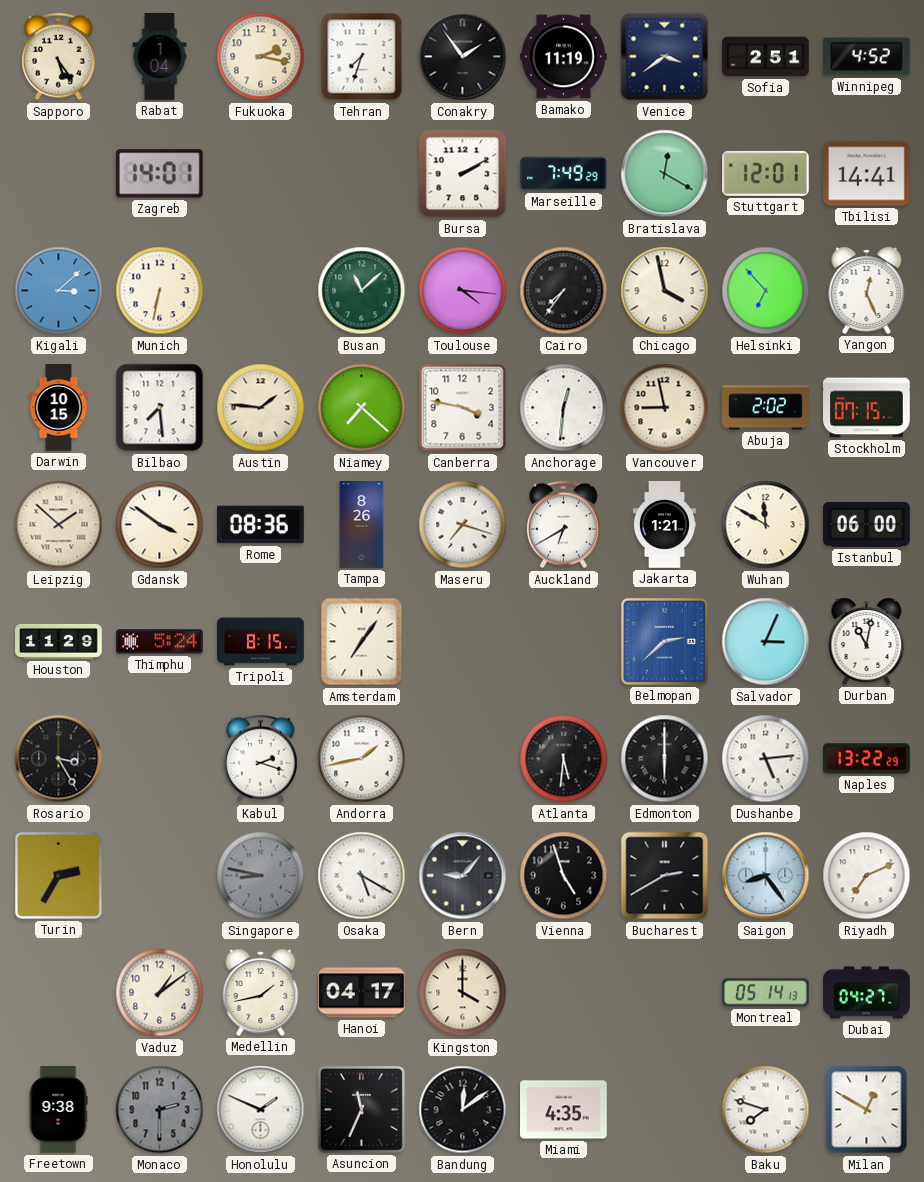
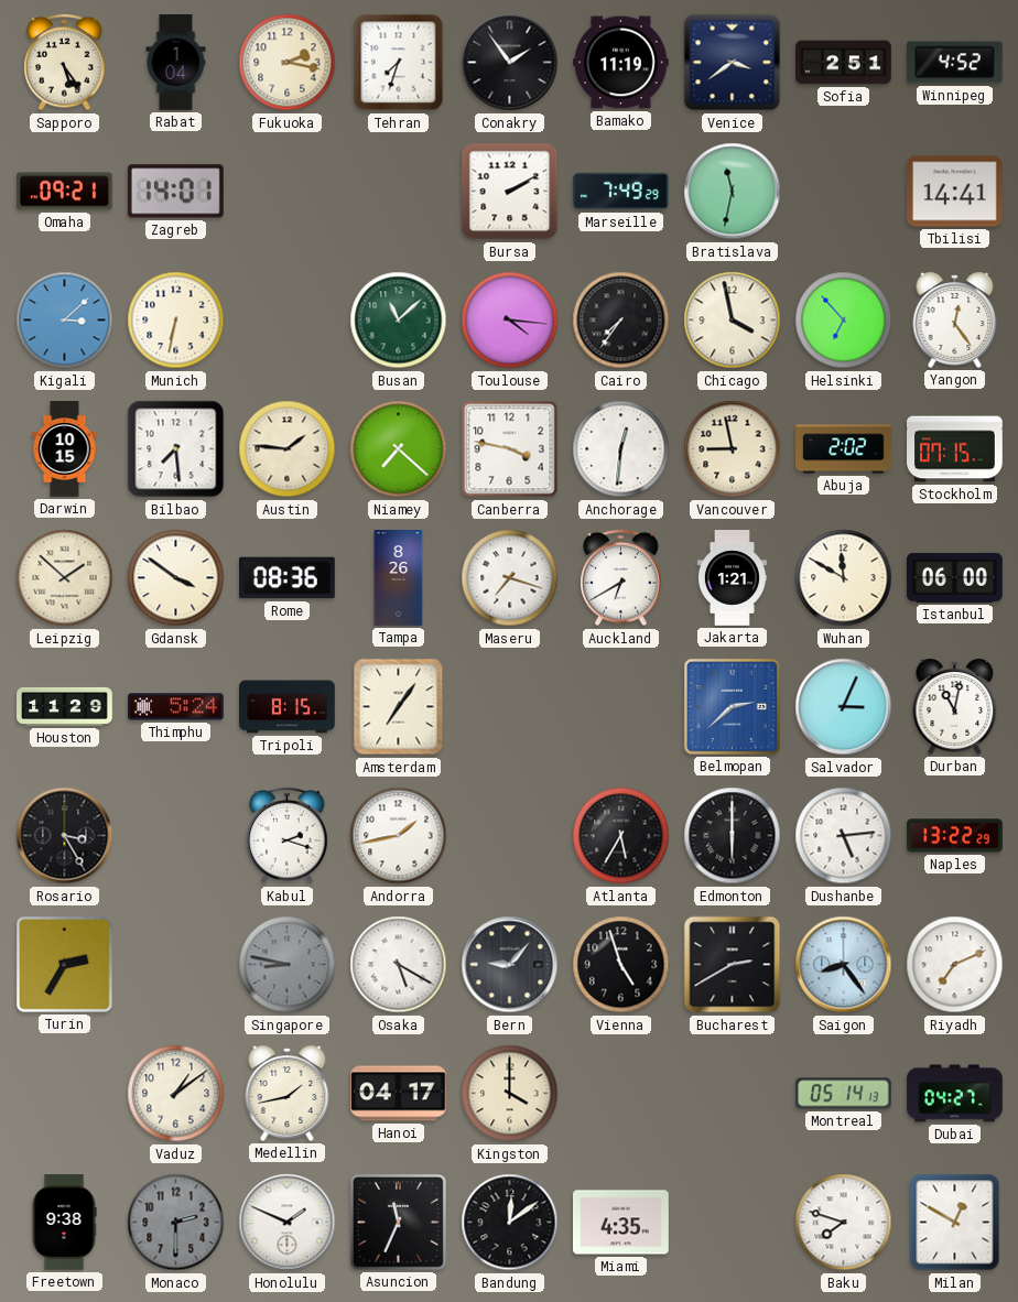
Omaha: none -> 09:21
Bratislava: 12:20 -> 11:32
Stuttgart: 12:01 -> none
Yangon: 12:26 -> 12:24
Atlanta: 5:31 -> 5:35
